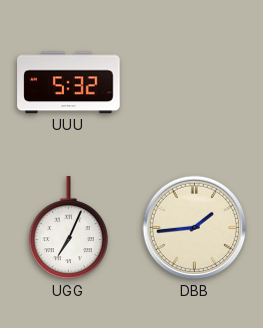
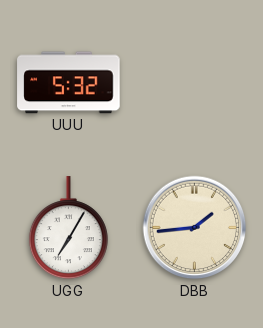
UGG: 7:04 -> 7:05
